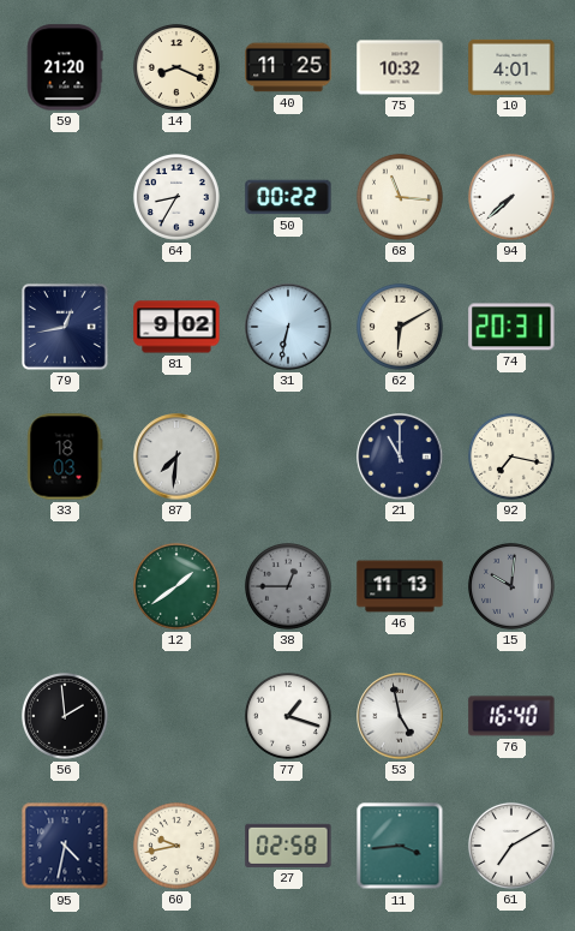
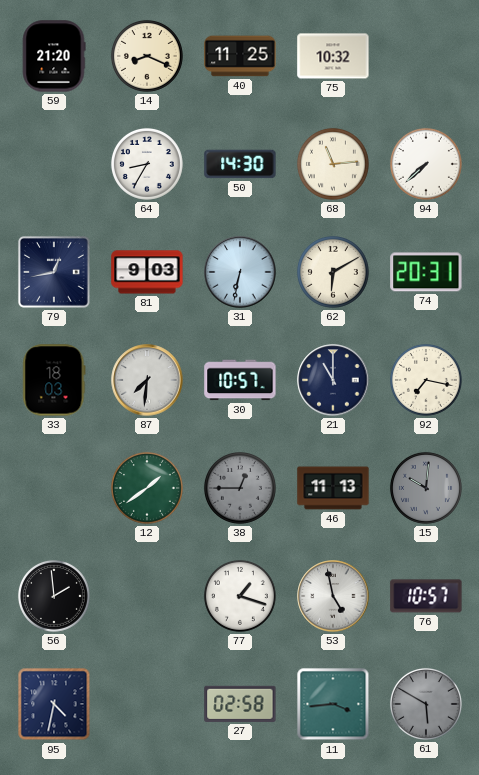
10: 4:01 -> none
50: 00:22 -> 14:30
68: 11:16 -> 11:14
81: 9:02 -> 9:03
30: none -> 10:57
76: 16:40 -> 10:57
60: 9:43 -> none
61: 7:10 -> 5:50
61 dial: white -> grey
